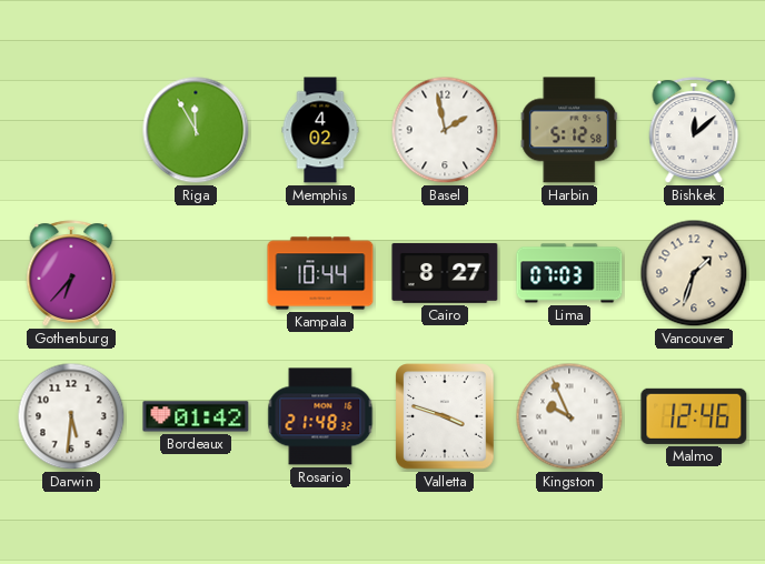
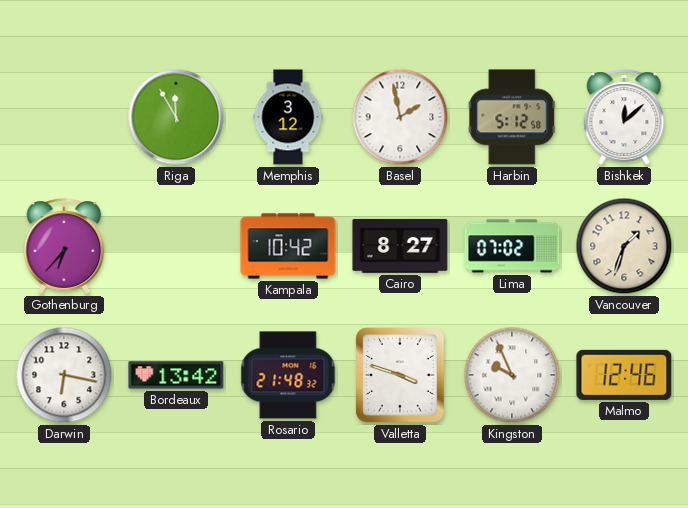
Memphis: 4:02 -> 3:12
Kampala: 10:44 -> 10:42
Lima: 07:03 -> 07:02
Darwin: 5:31 -> 6:17
Bordeaux: 01:42 -> 13:42
